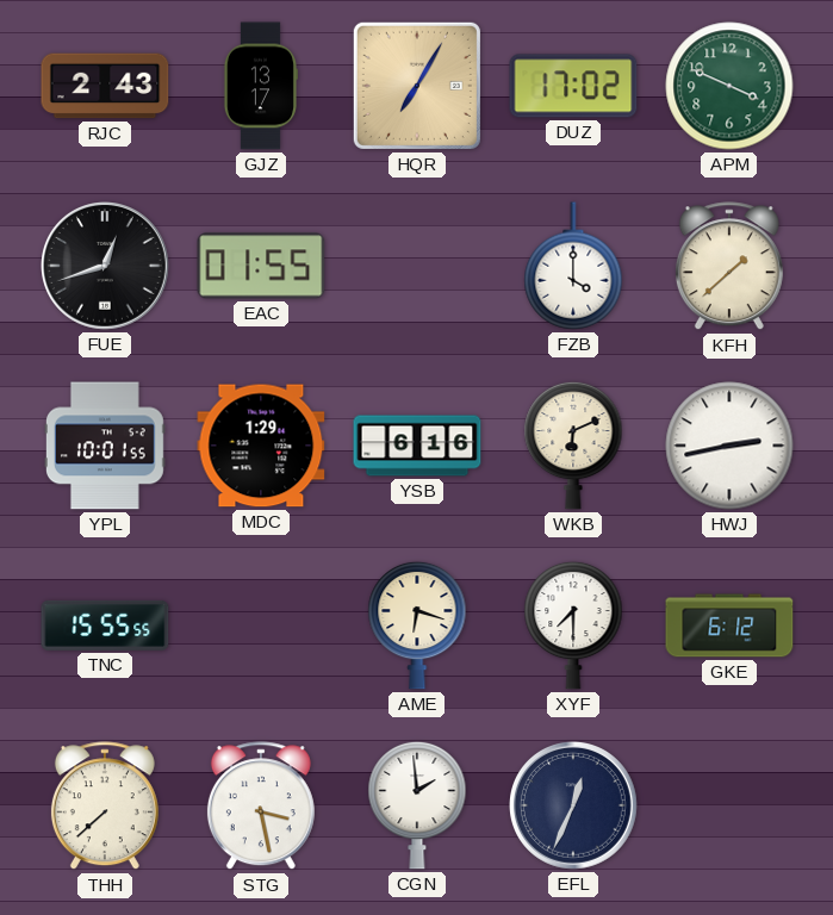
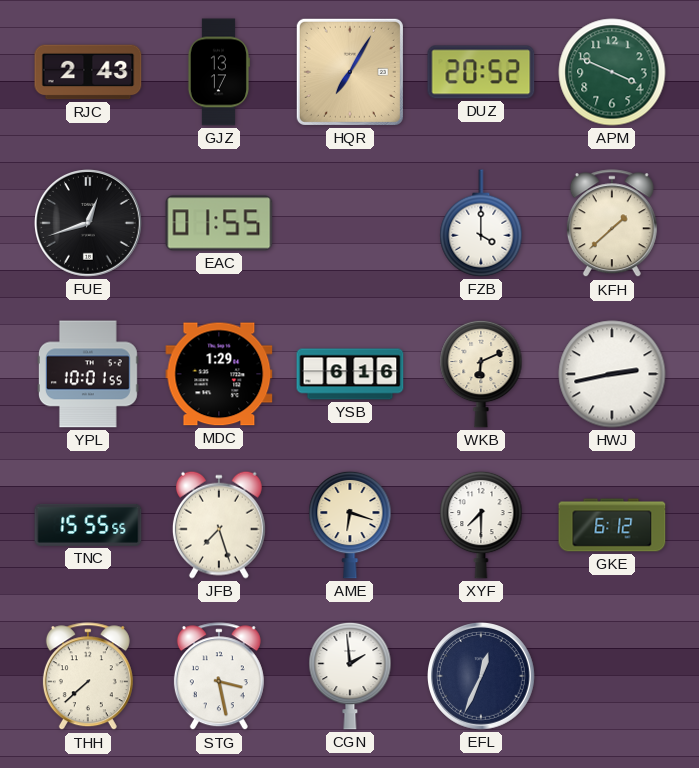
DUZ: 17:02 -> 20:52
JFB: none -> 7:27
